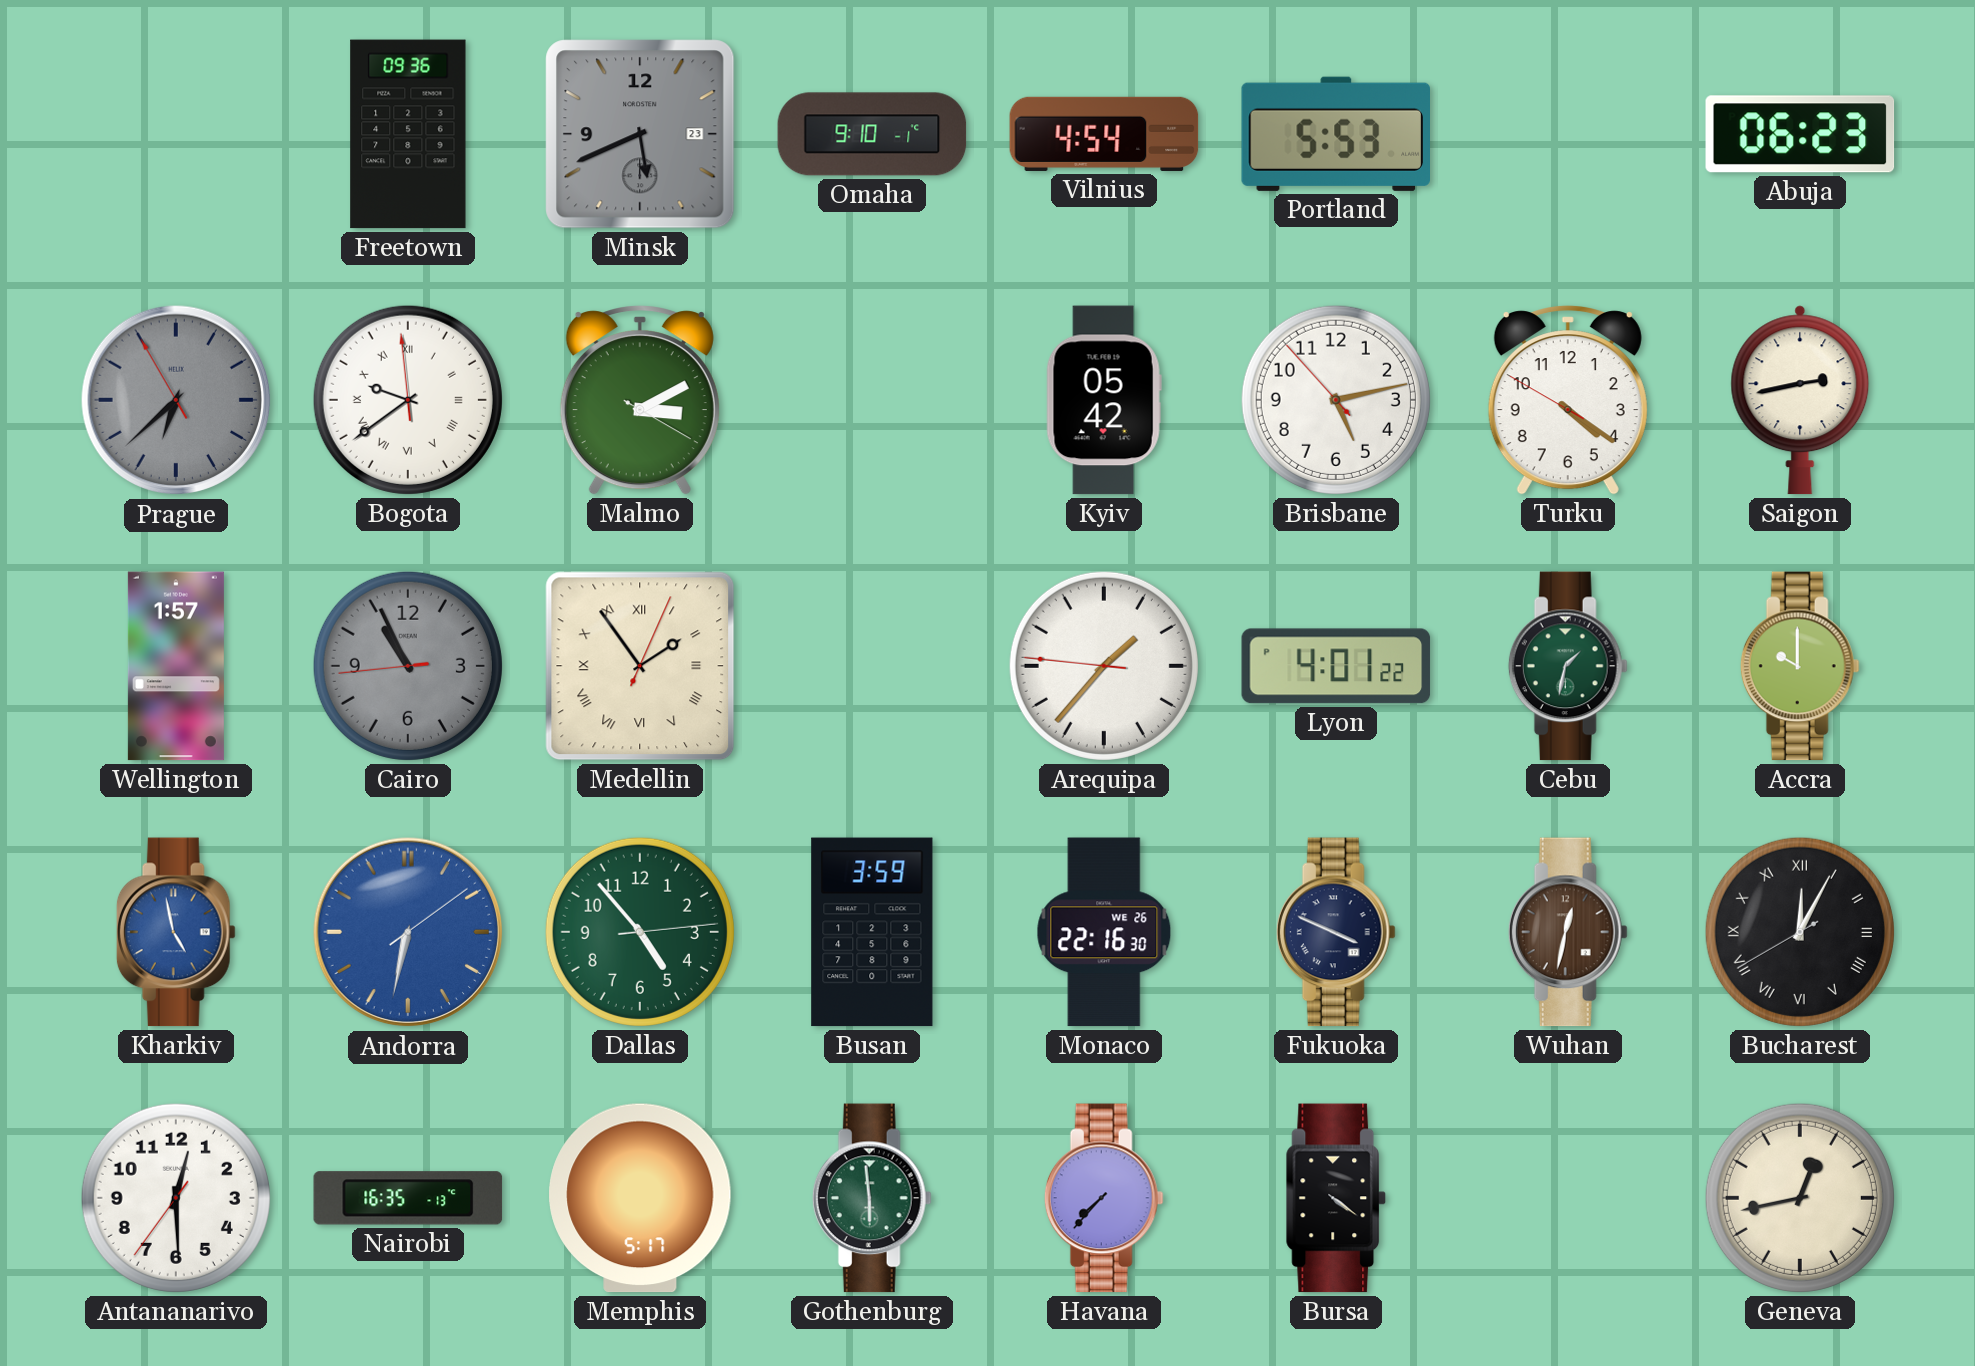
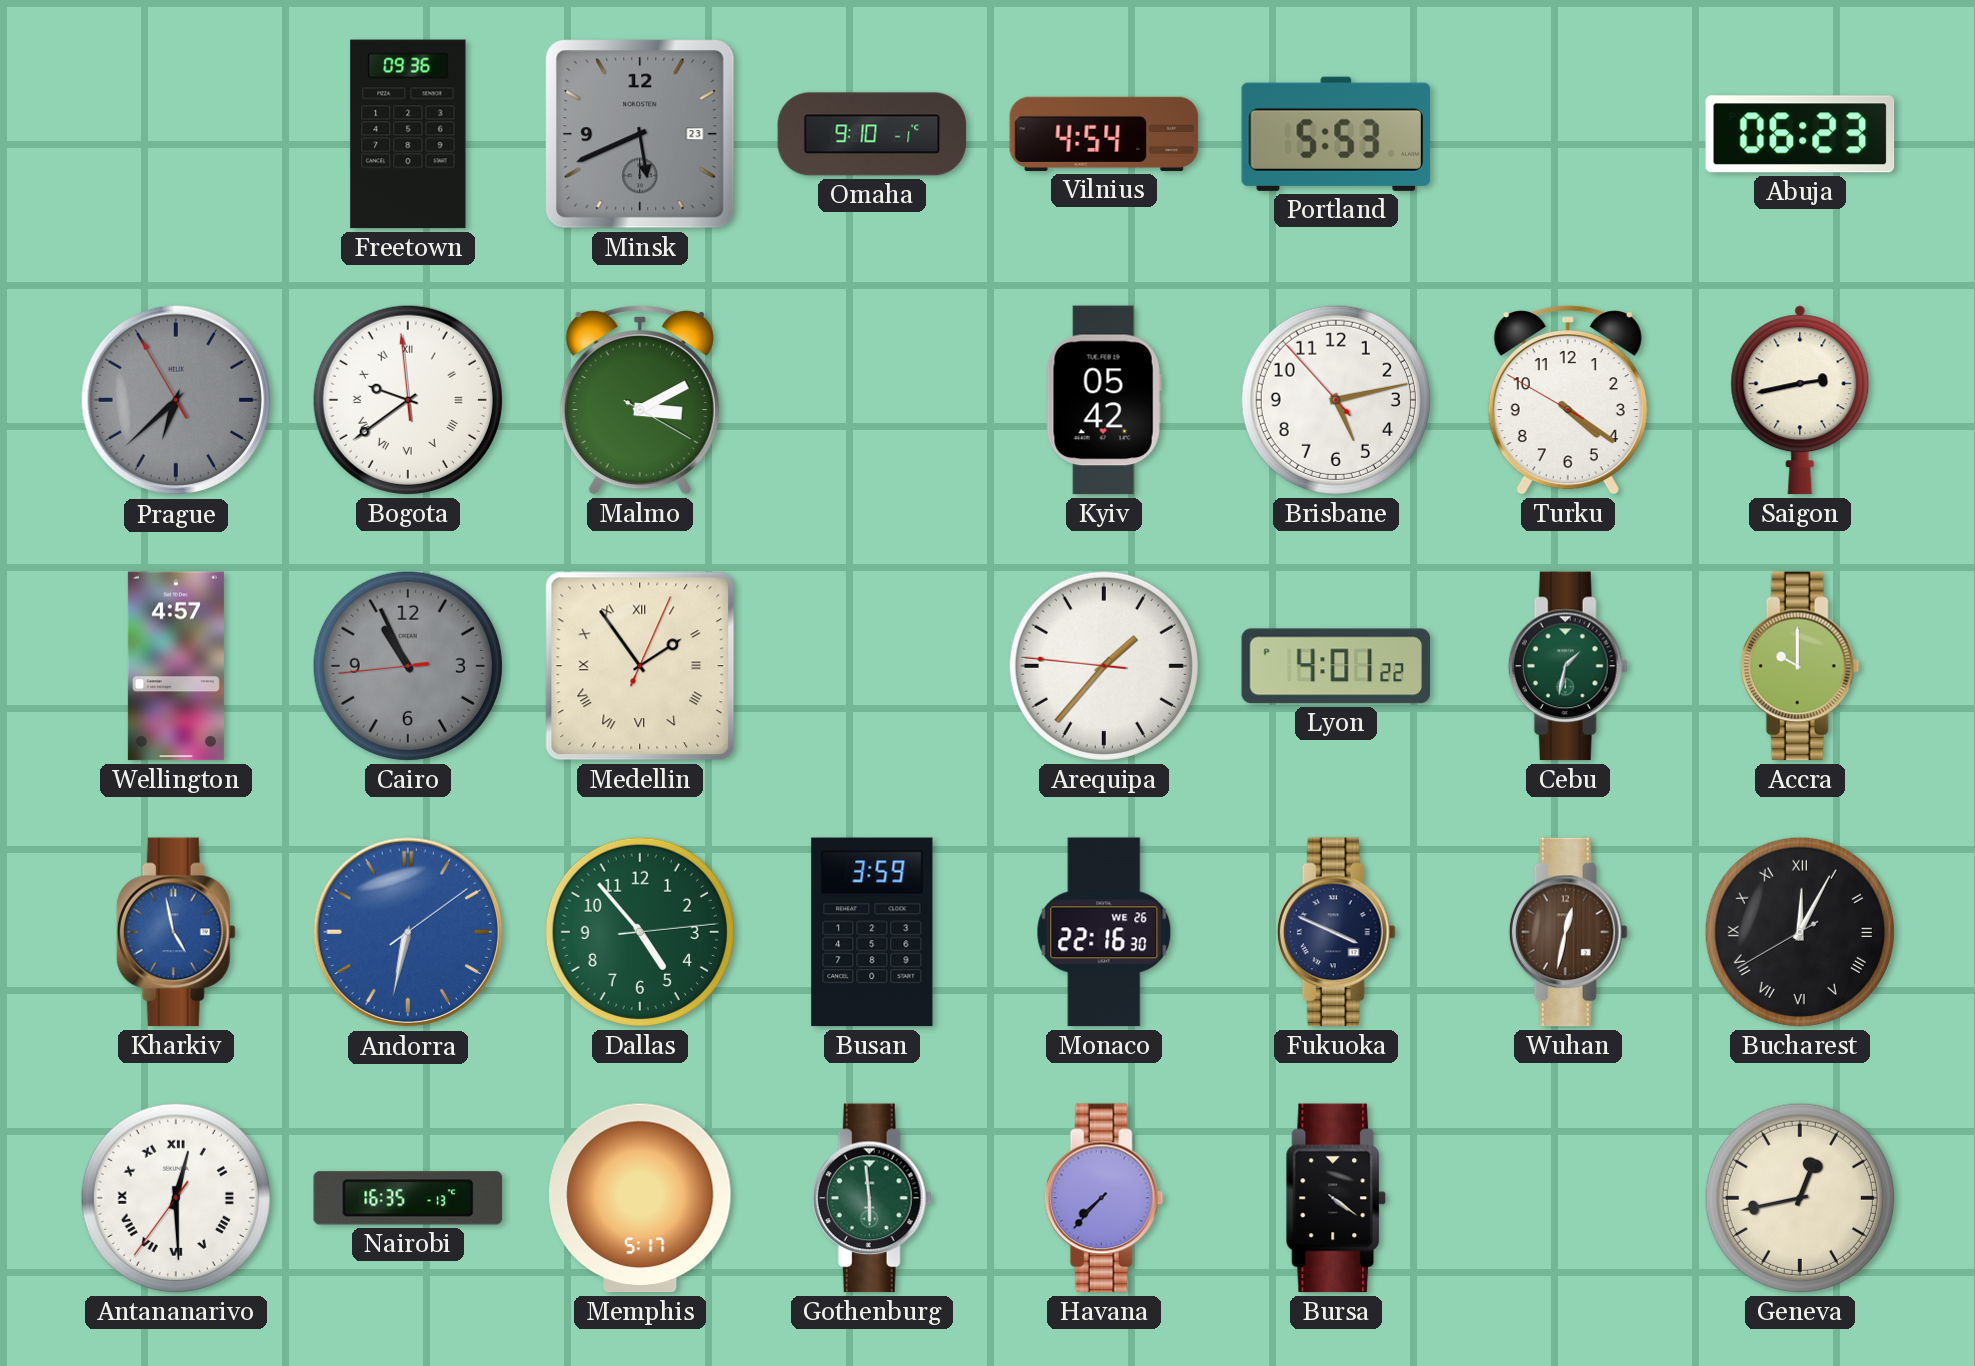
Wellington: 1:57 -> 4:57
Antananarivo numerals: Arabic -> Roman
